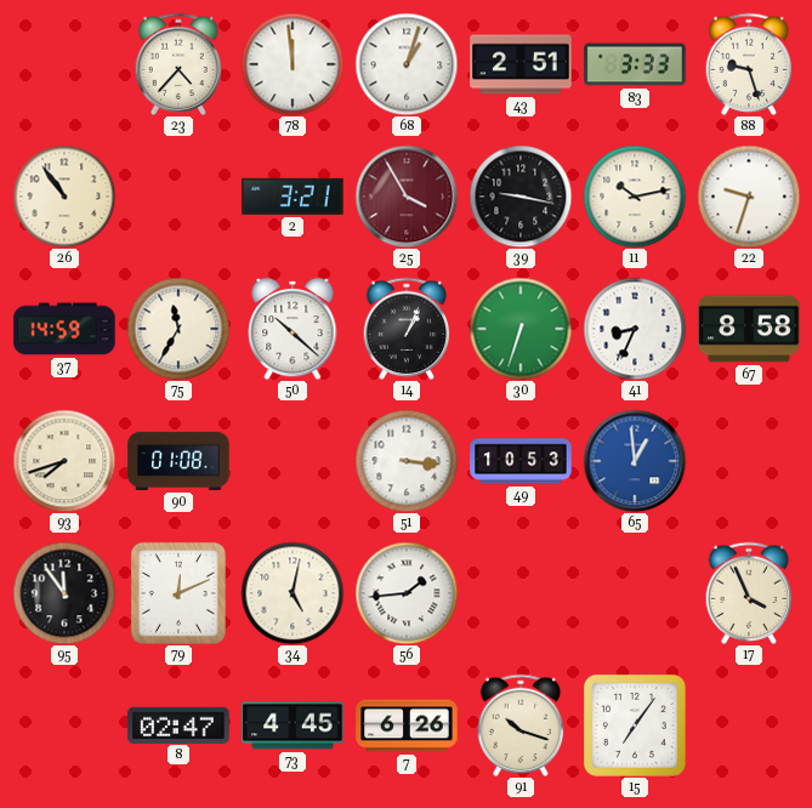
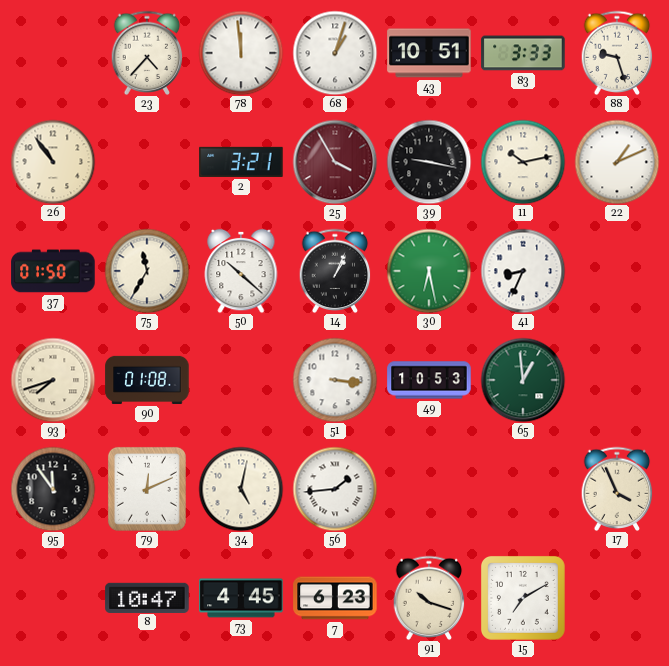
43: 2:51 -> 10:51
22: 9:33 -> 1:11
37: 14:59 -> 01:50
30: 6:33 -> 6:28
67: 8:58 -> none
65 dial: blue -> green
8: 02:47 -> 10:47
7: 6:26 -> 6:23
15: 7:06 -> 7:10
